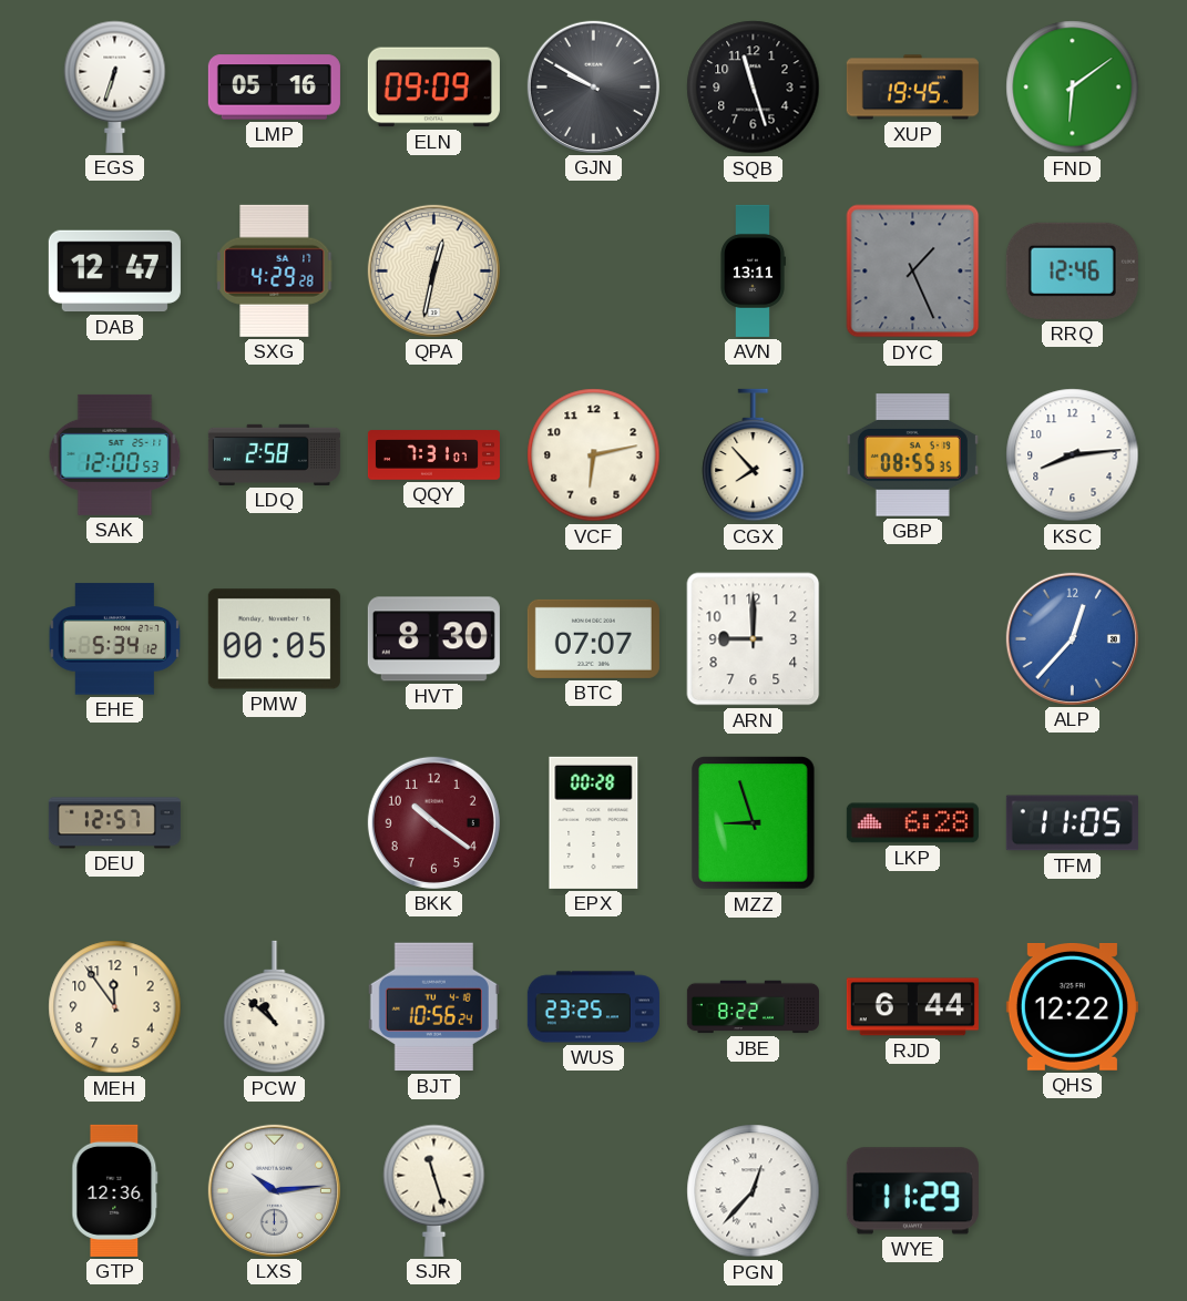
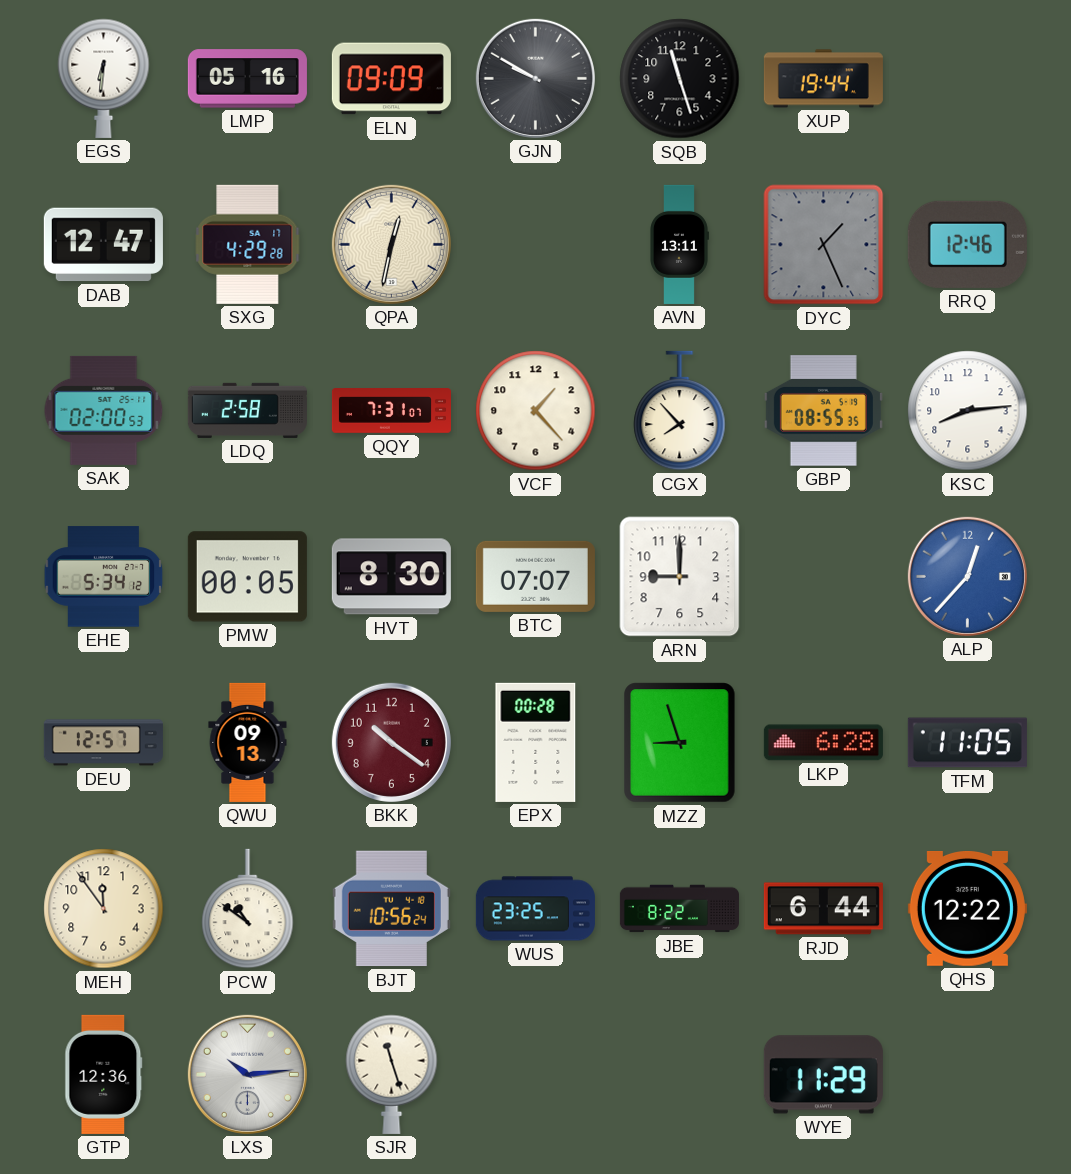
EGS: 6:33 -> 6:31
XUP: 19:45 -> 19:44
FND: 6:09 -> none
SAK: 12:00 -> 02:00
VCF: 6:13 -> 1:23
QWU: none -> 09:13
PCW: 10:52 -> 10:51
PGN: 12:37 -> none
